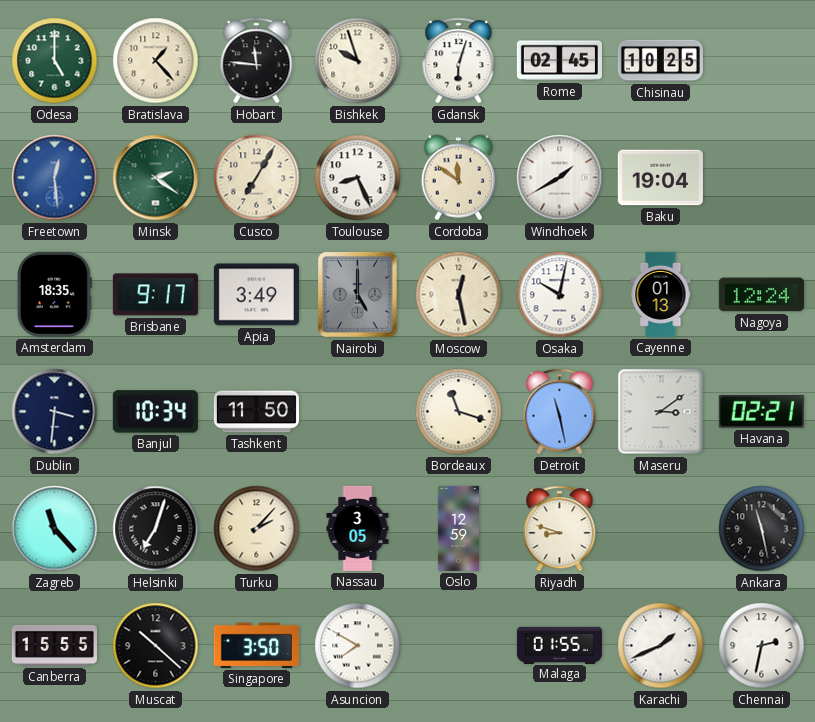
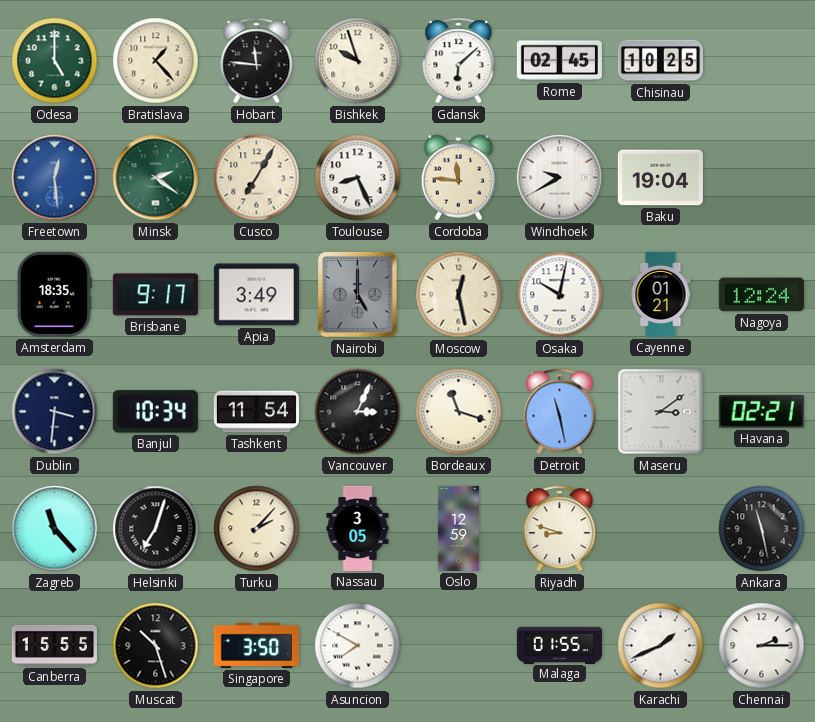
Gdansk: 6:03 -> 6:08
Cordoba: 11:51 -> 11:46
Windhoek: 1:40 -> 9:40
Cayenne: 01:13 -> 01:21
Tashkent: 11:50 -> 11:54
Vancouver: none -> 3:04
Muscat: 10:22 -> 10:27
Chennai: 2:32 -> 2:15
